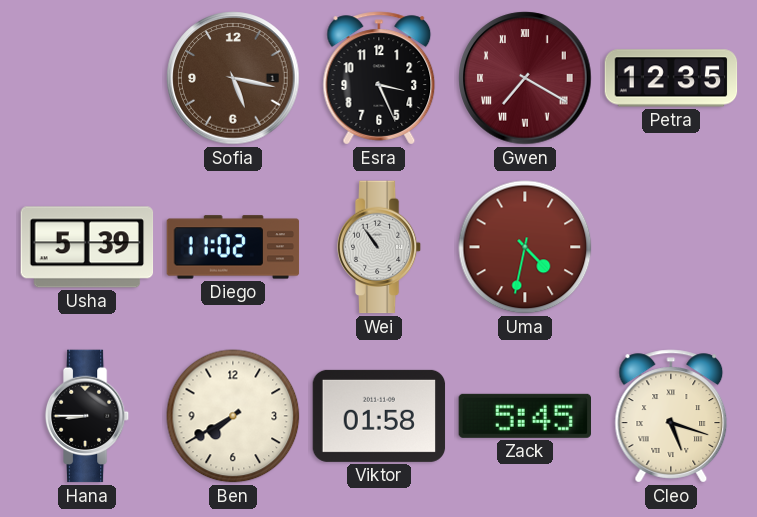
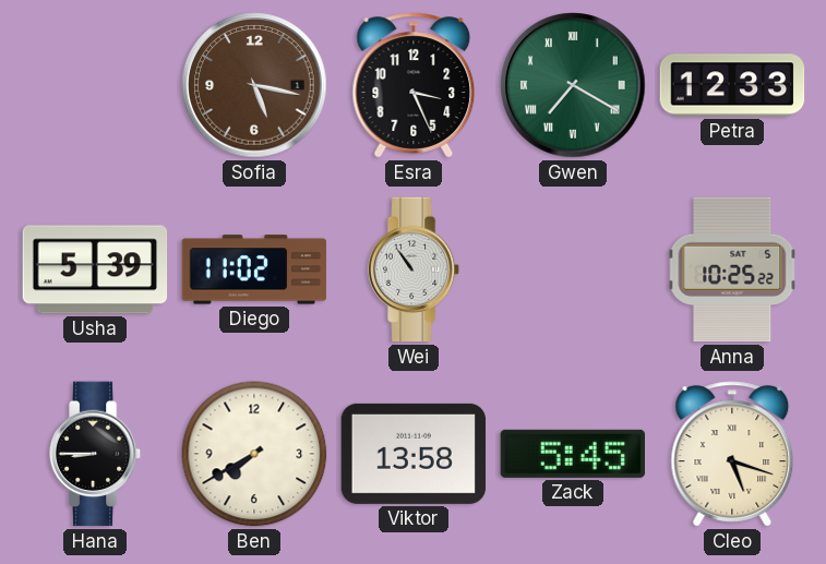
Gwen dial: burgundy -> green
Petra: 12:35 -> 12:33
Uma: 4:32 -> none
Anna: none -> 10:25
Viktor: 01:58 -> 13:58
